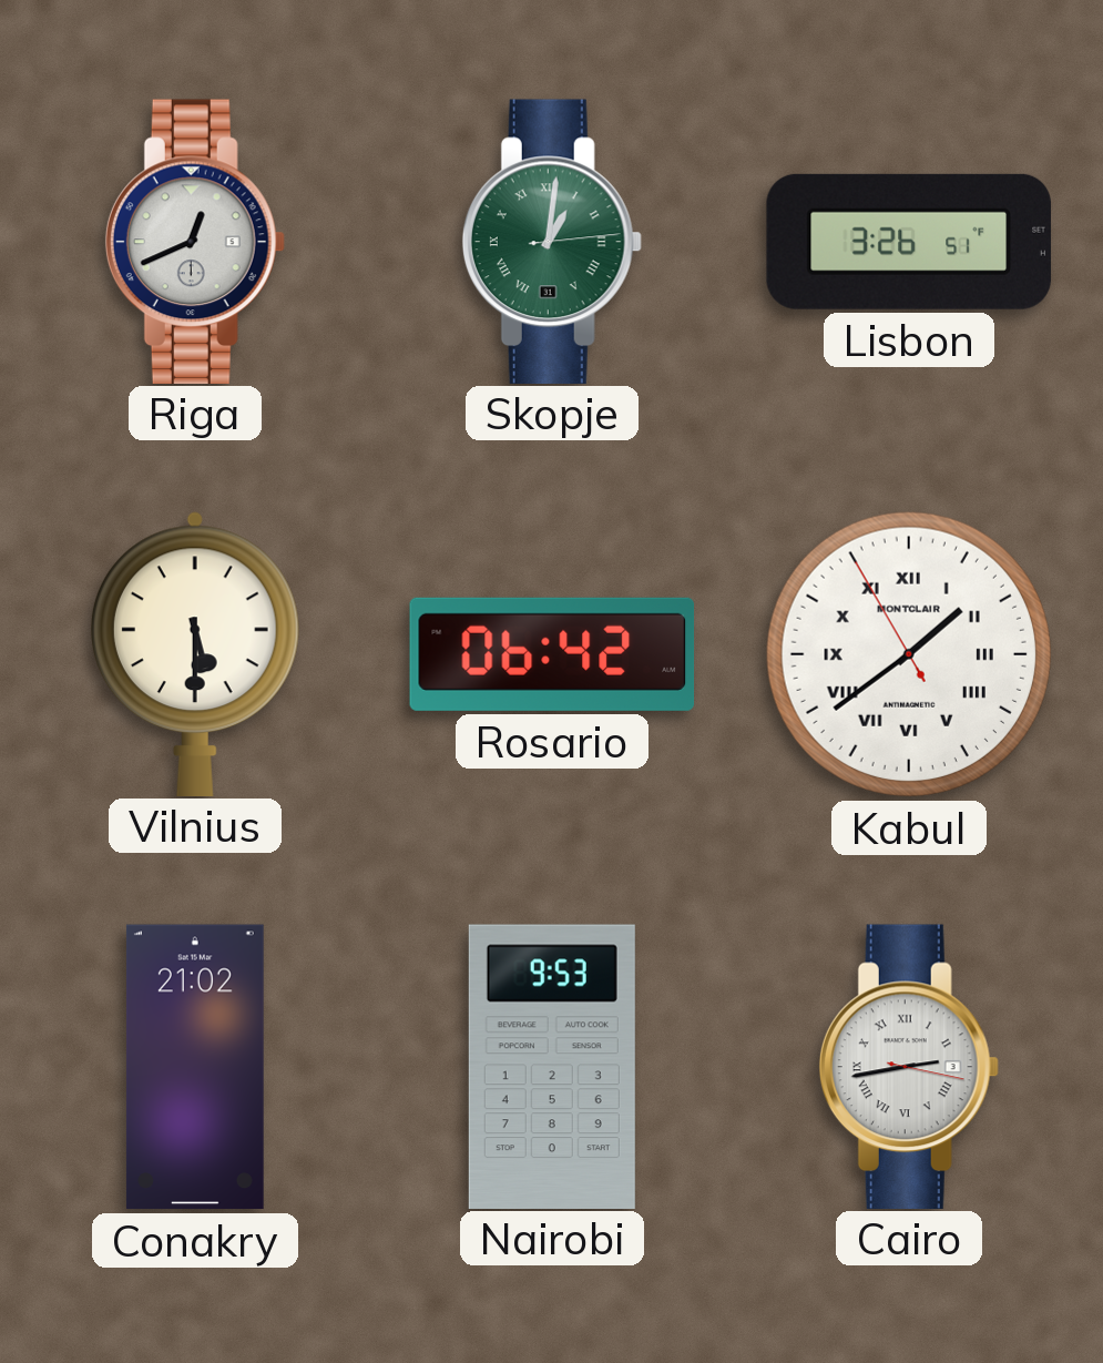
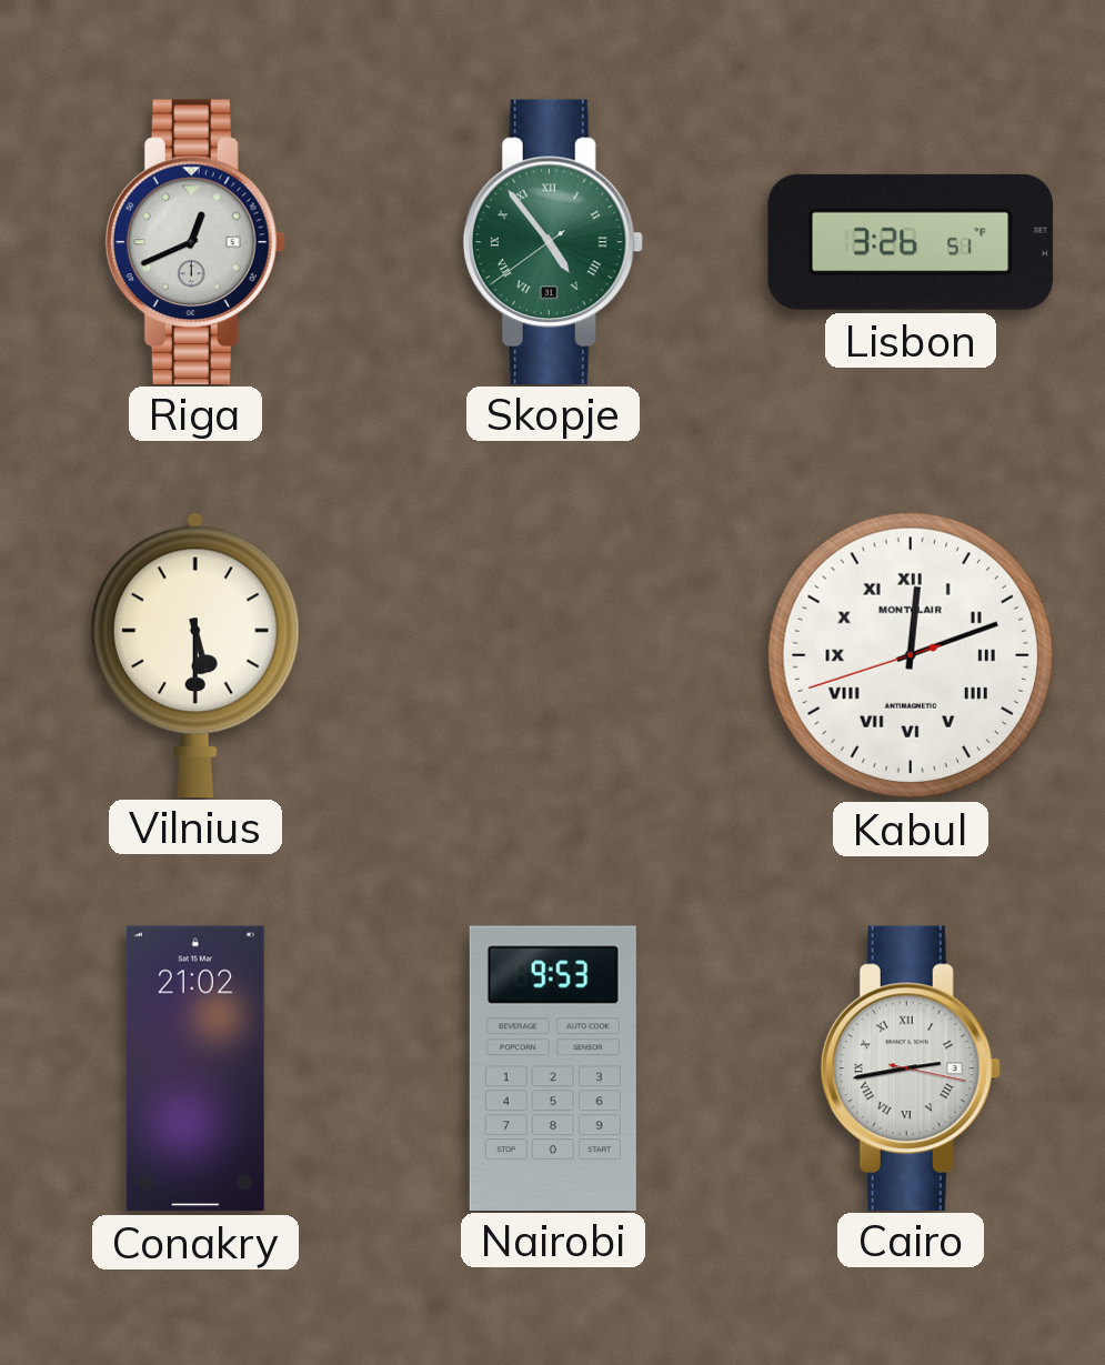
Skopje: 1:01 -> 4:53
Rosario: 06:42 -> none
Kabul: 1:38 -> 12:11
